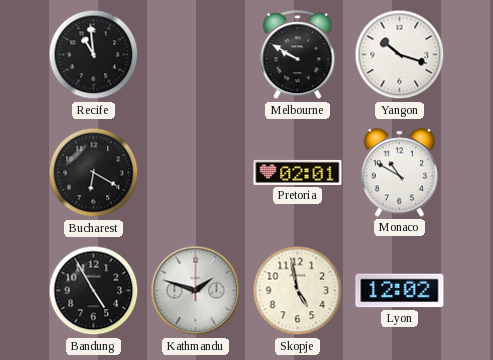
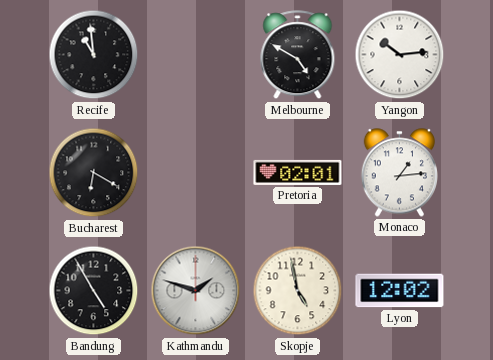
Melbourne: 9:50 -> 4:50
Yangon: 10:18 -> 10:14
Monaco: 10:50 -> 1:14
